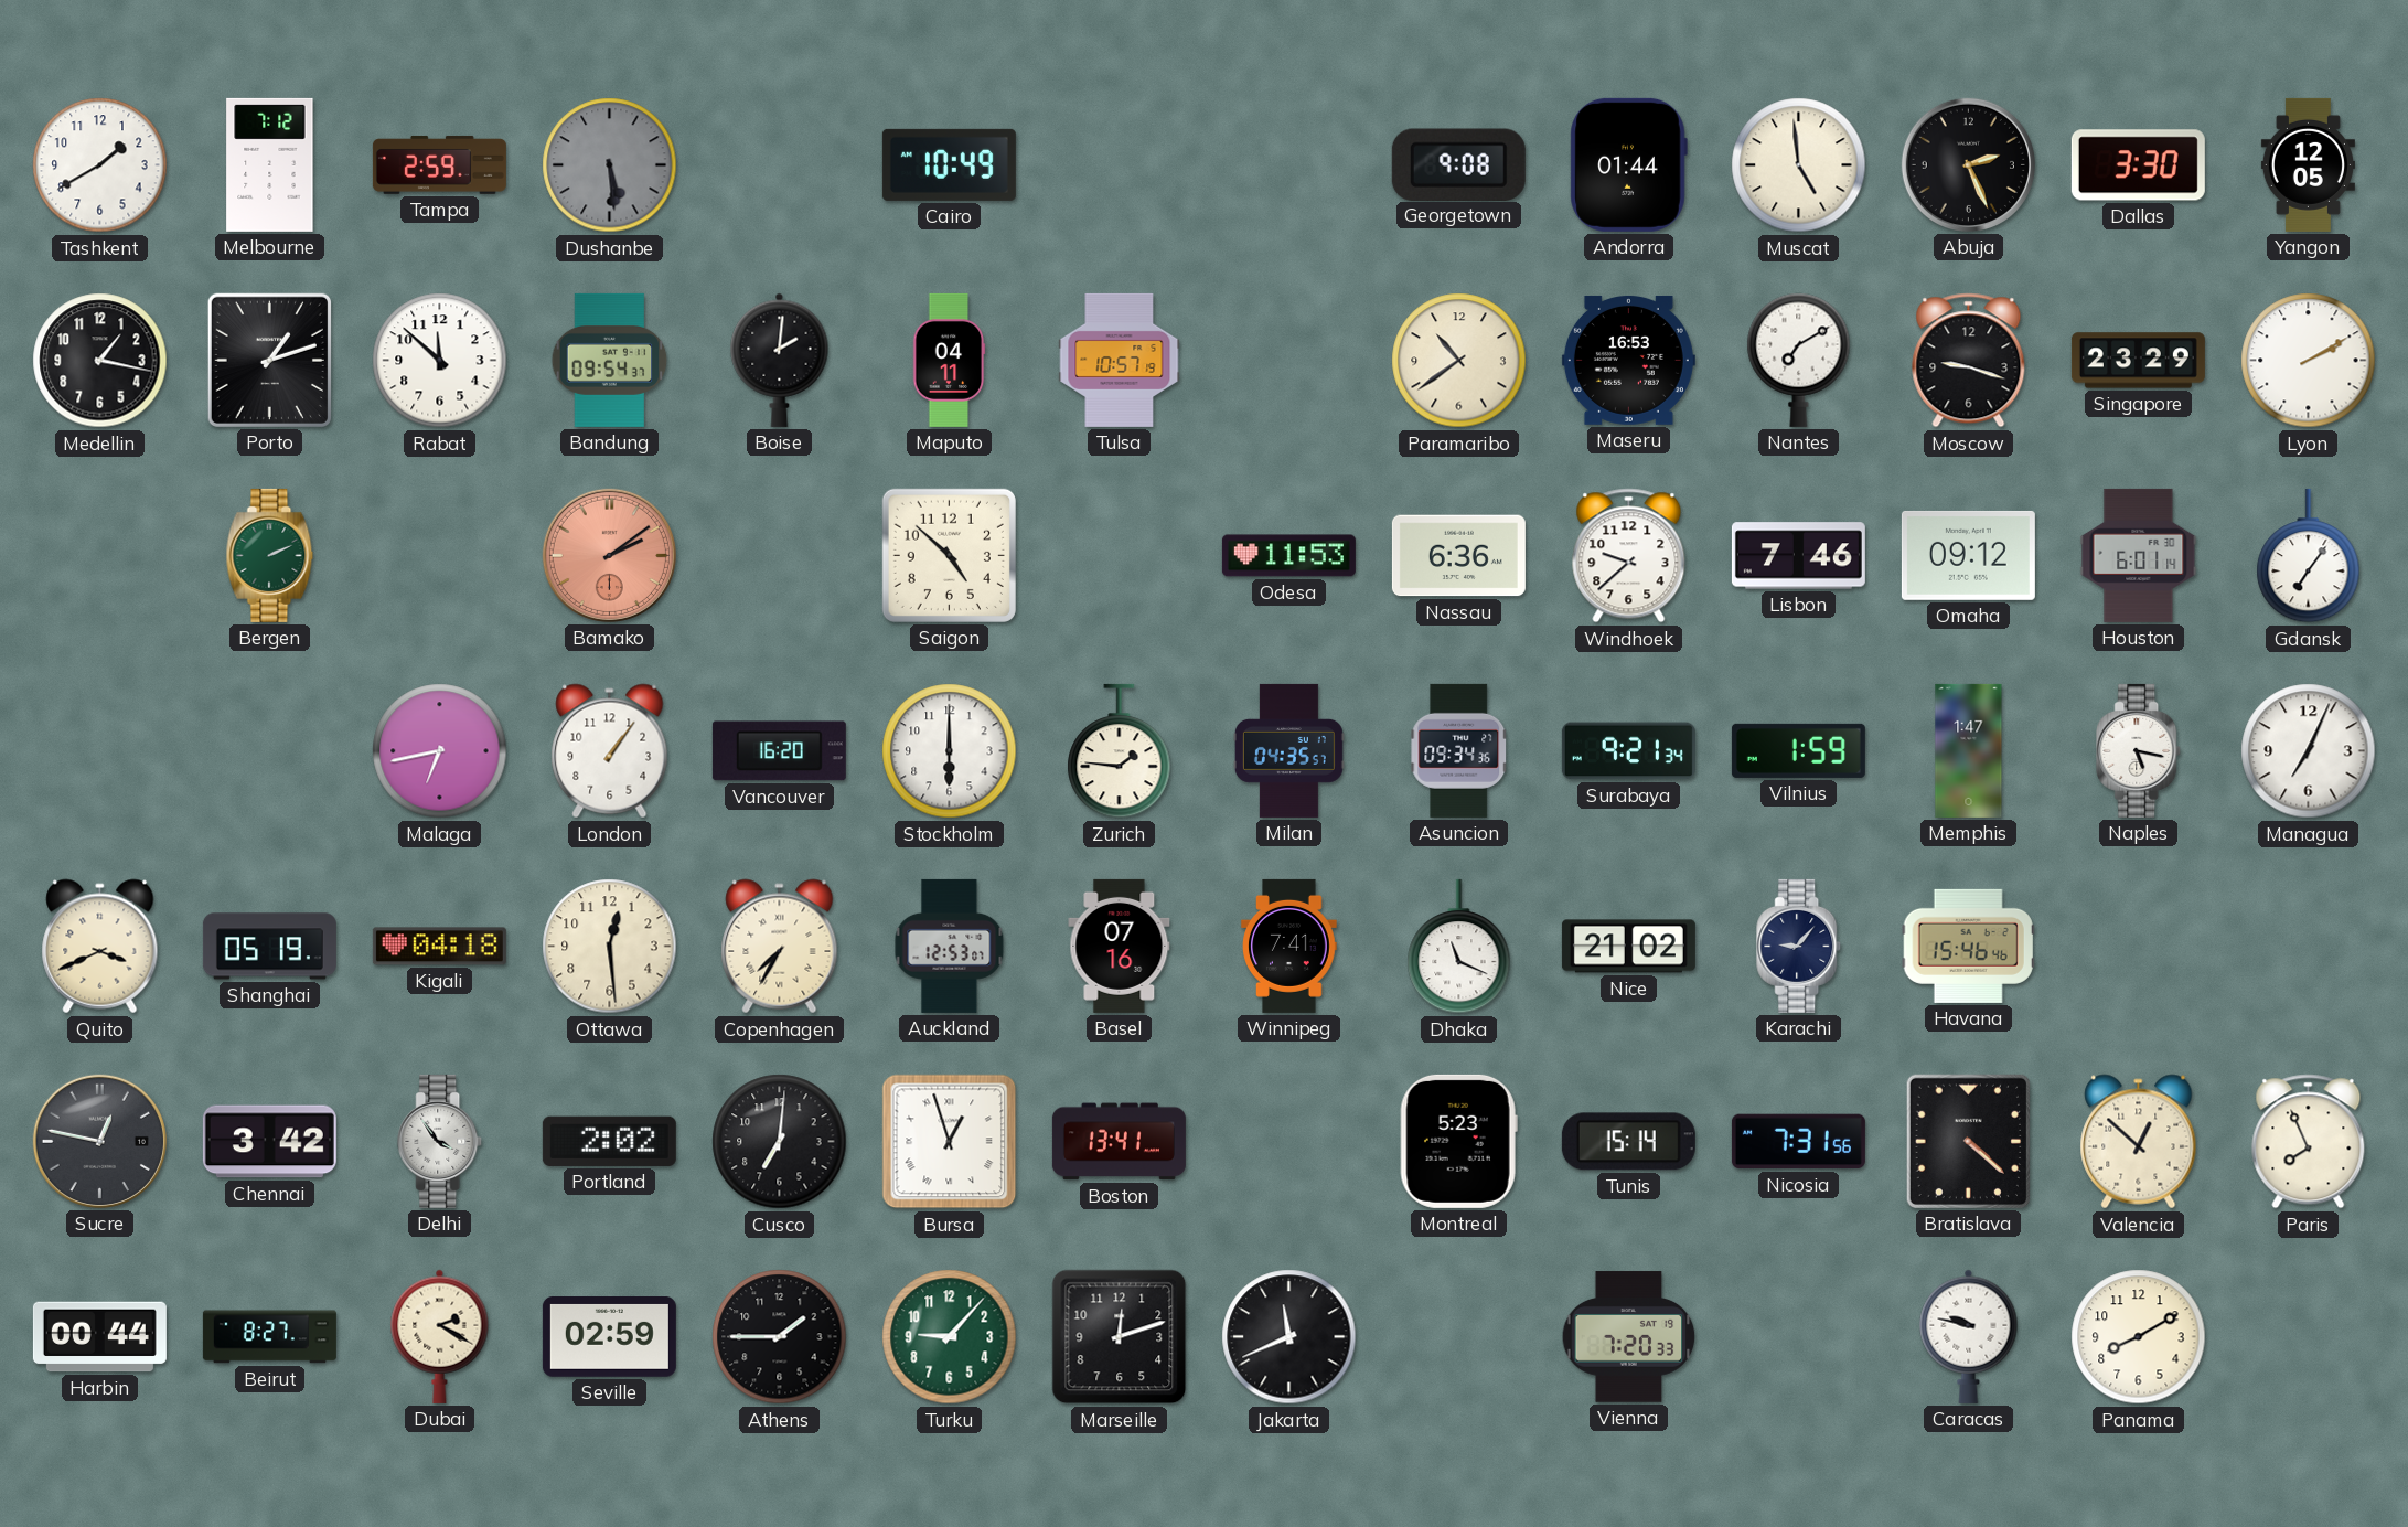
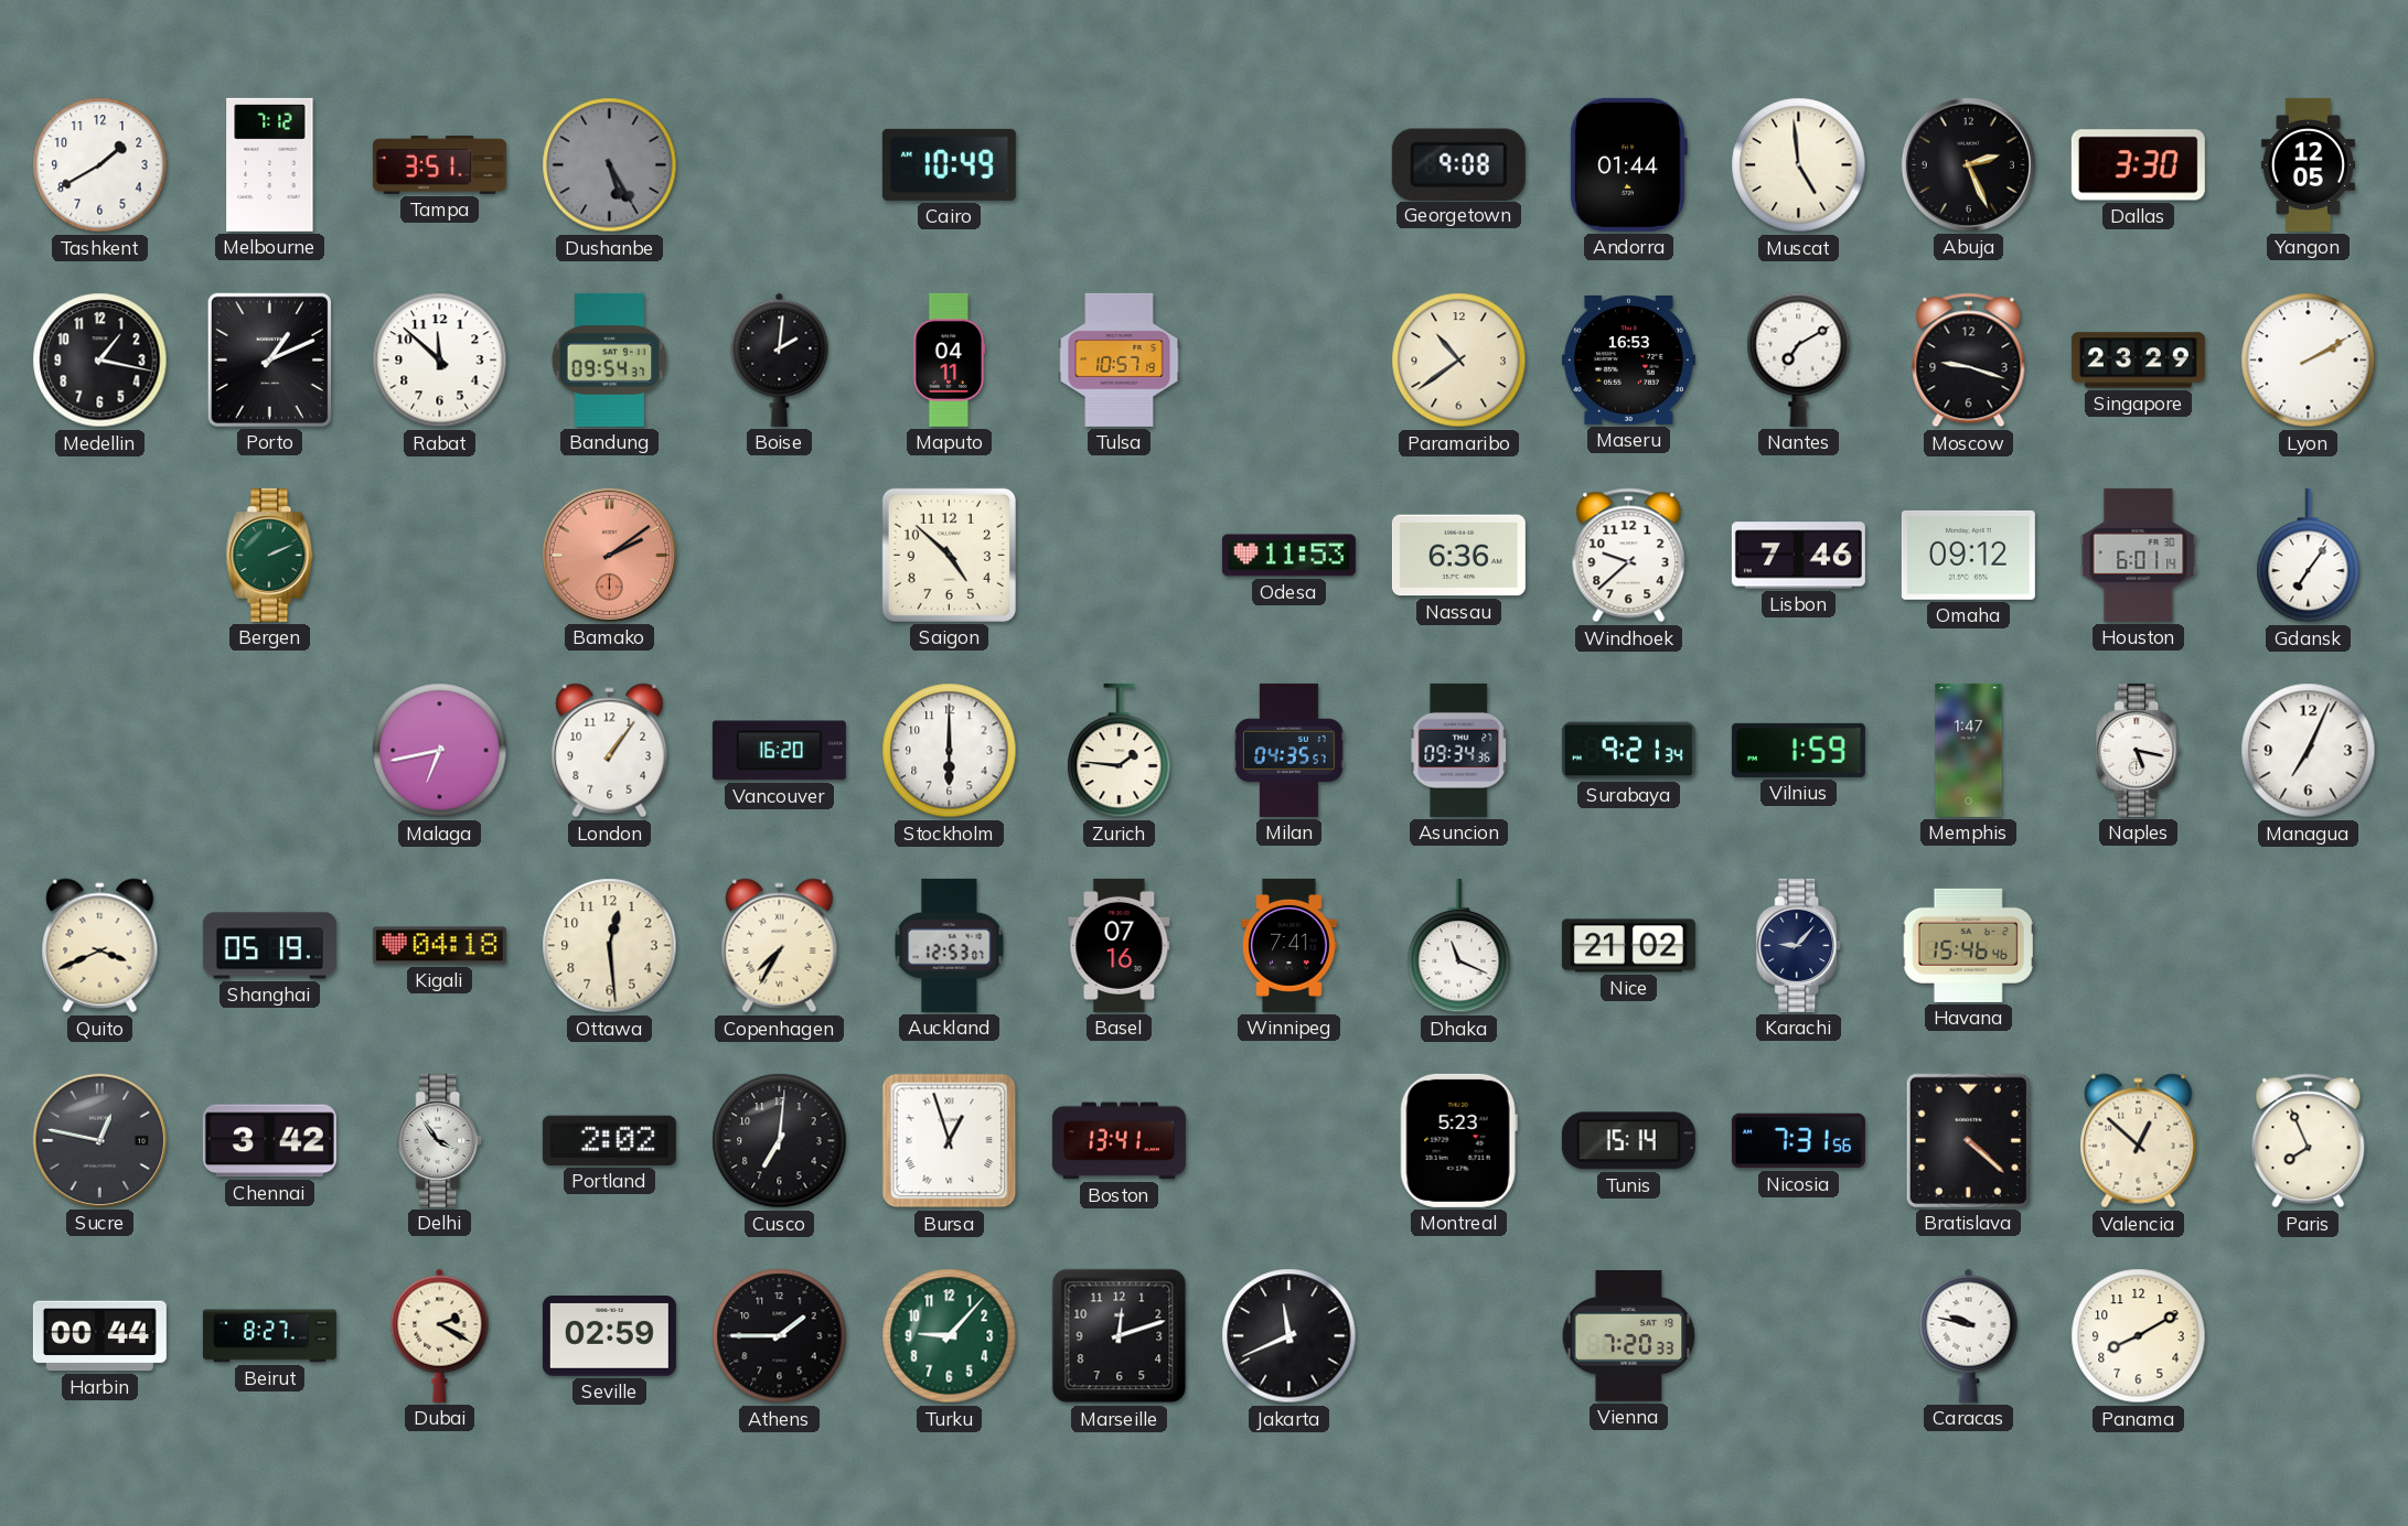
Tampa: 2:59 -> 3:51
Dushanbe: 5:29 -> 5:25
Porto: 1:12 -> 1:11
